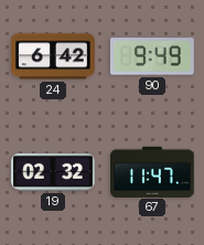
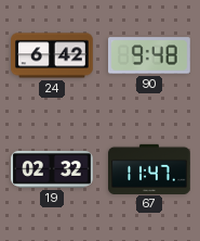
90: 9:49 -> 9:48
